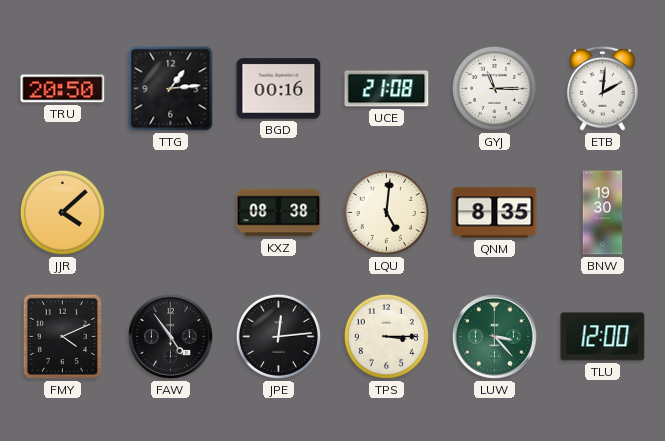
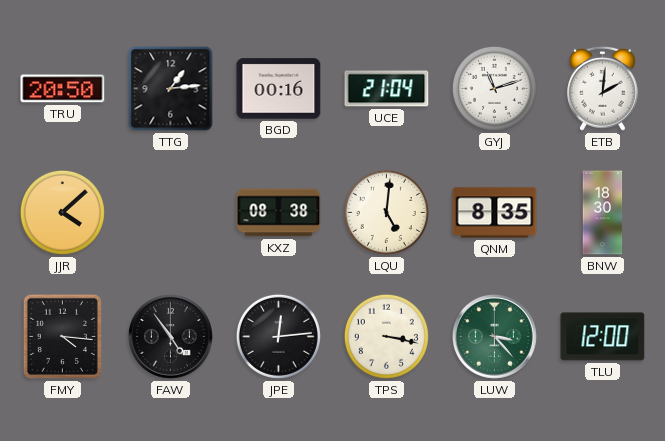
UCE: 21:08 -> 21:04
GYJ: 11:15 -> 11:12
BNW: 19:30 -> 18:30
FMY: 4:11 -> 4:16
TPS: 3:15 -> 3:17
